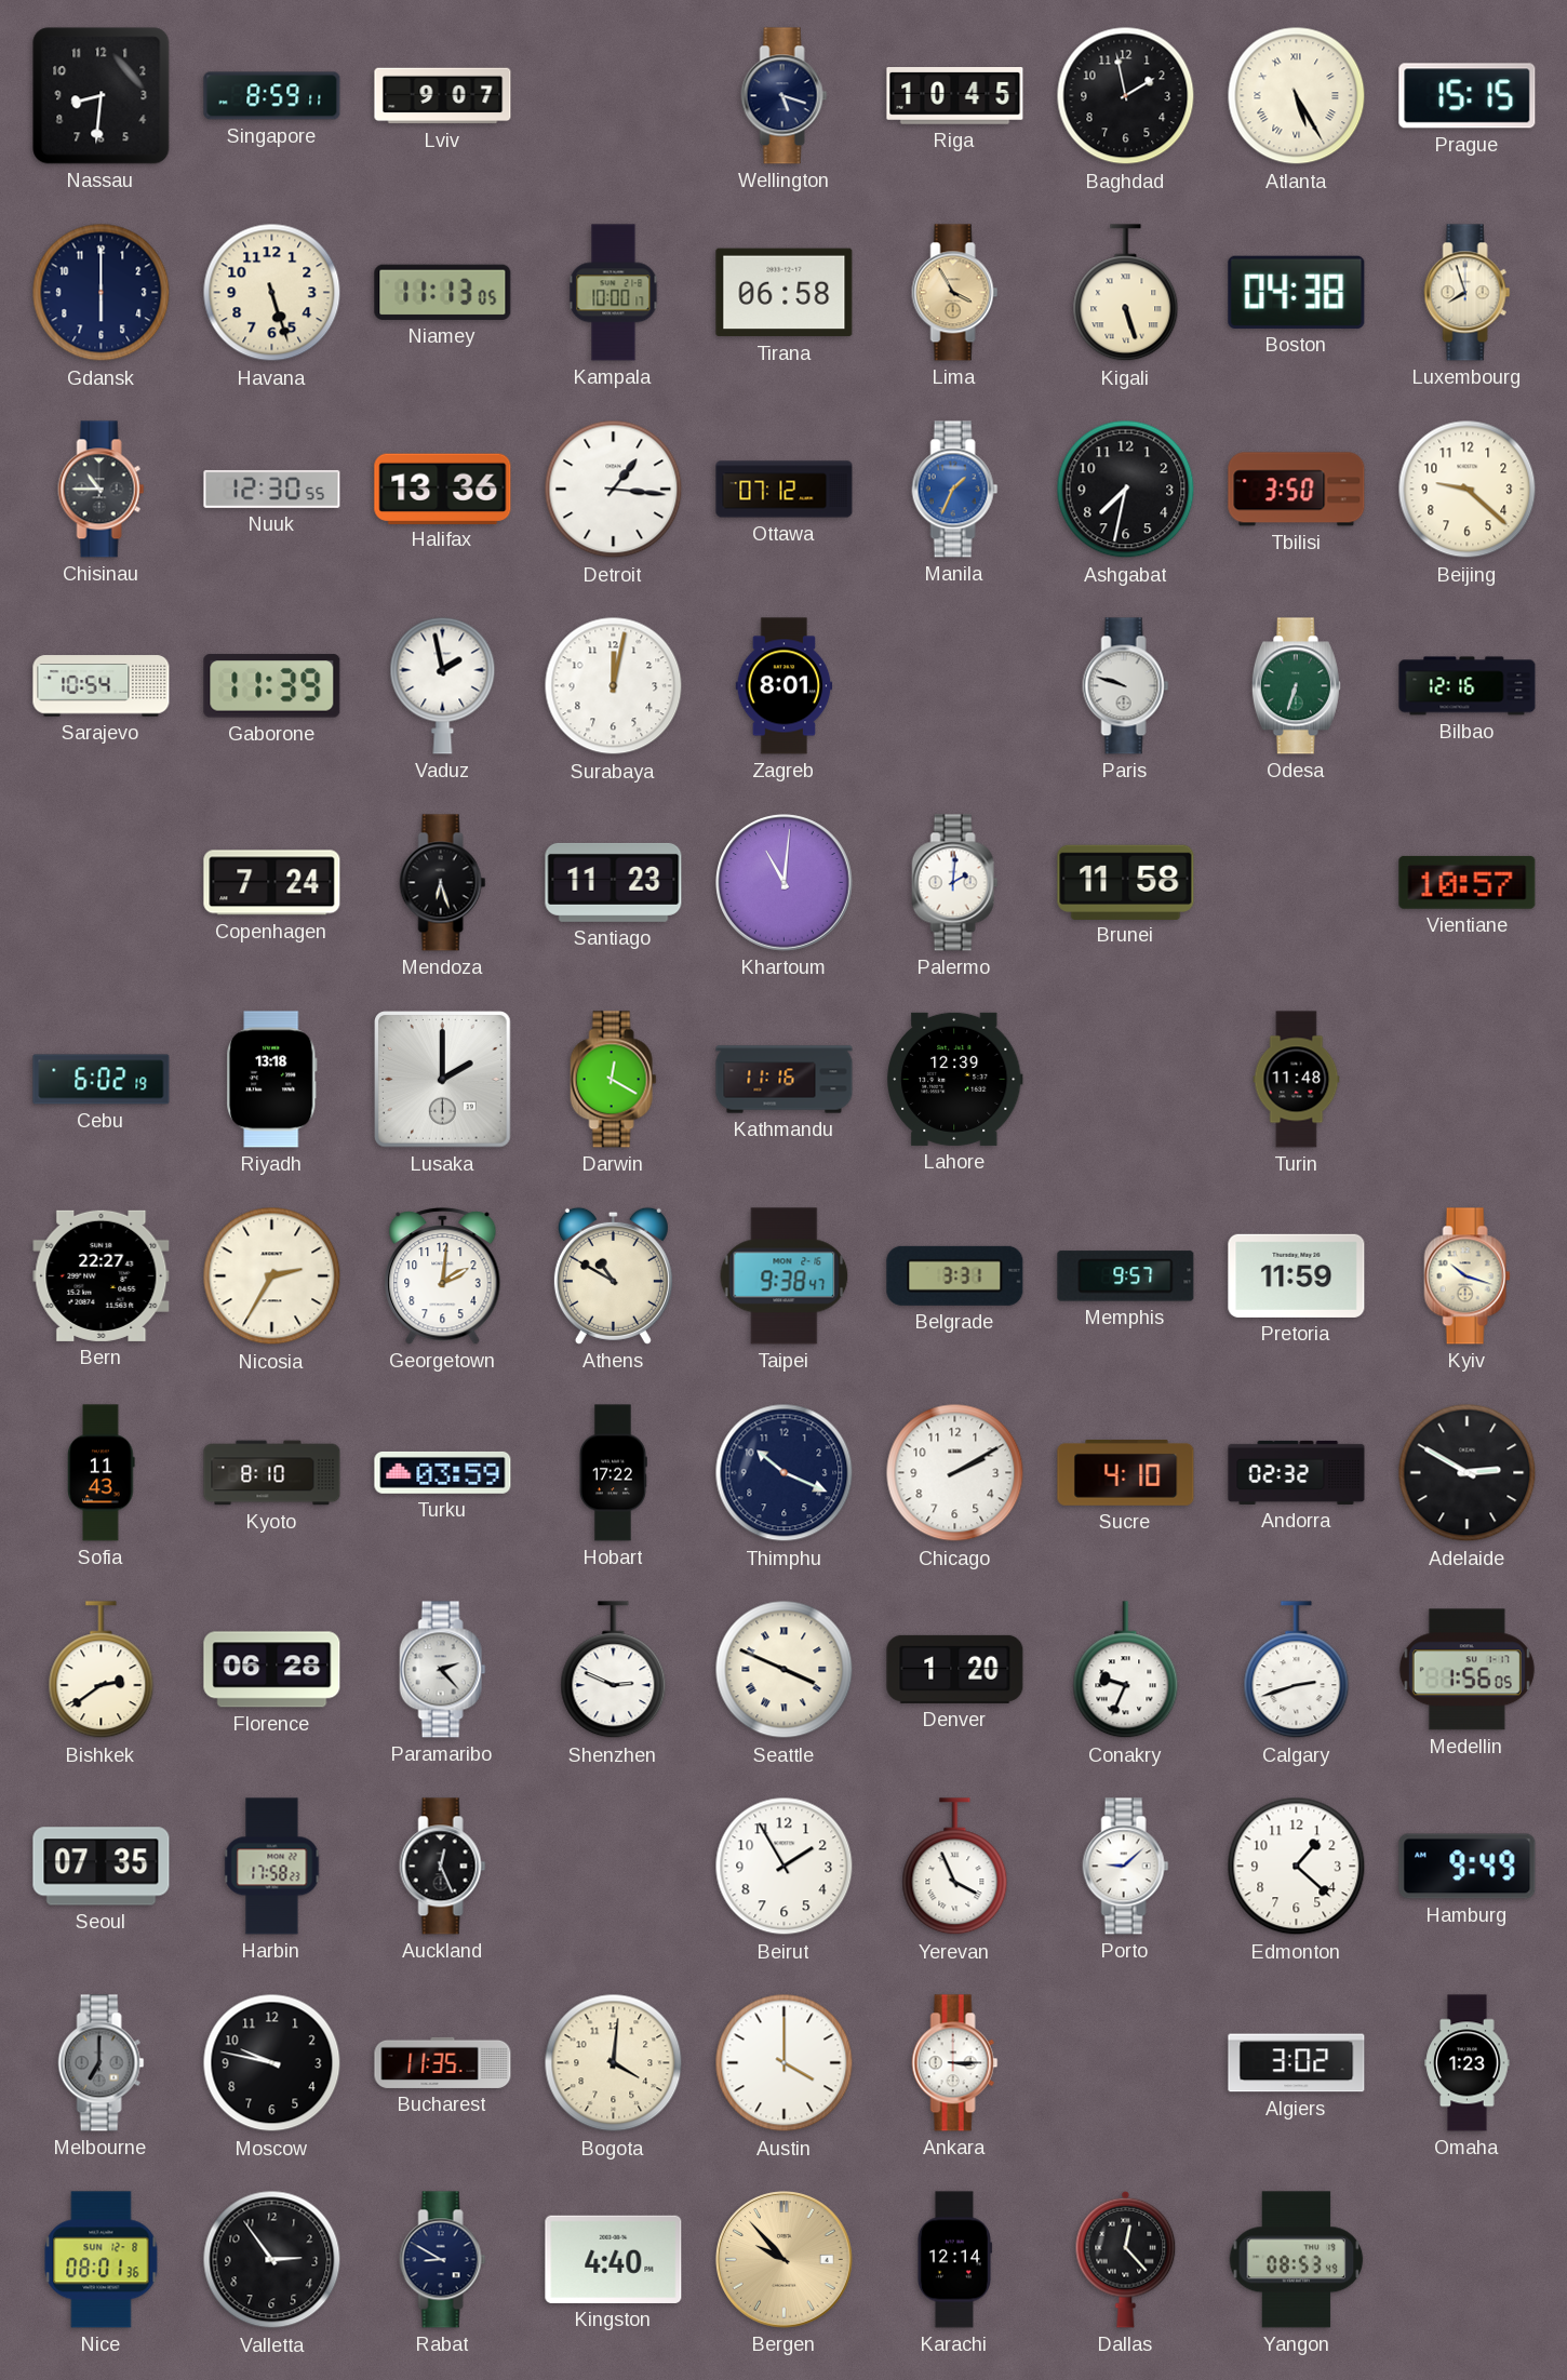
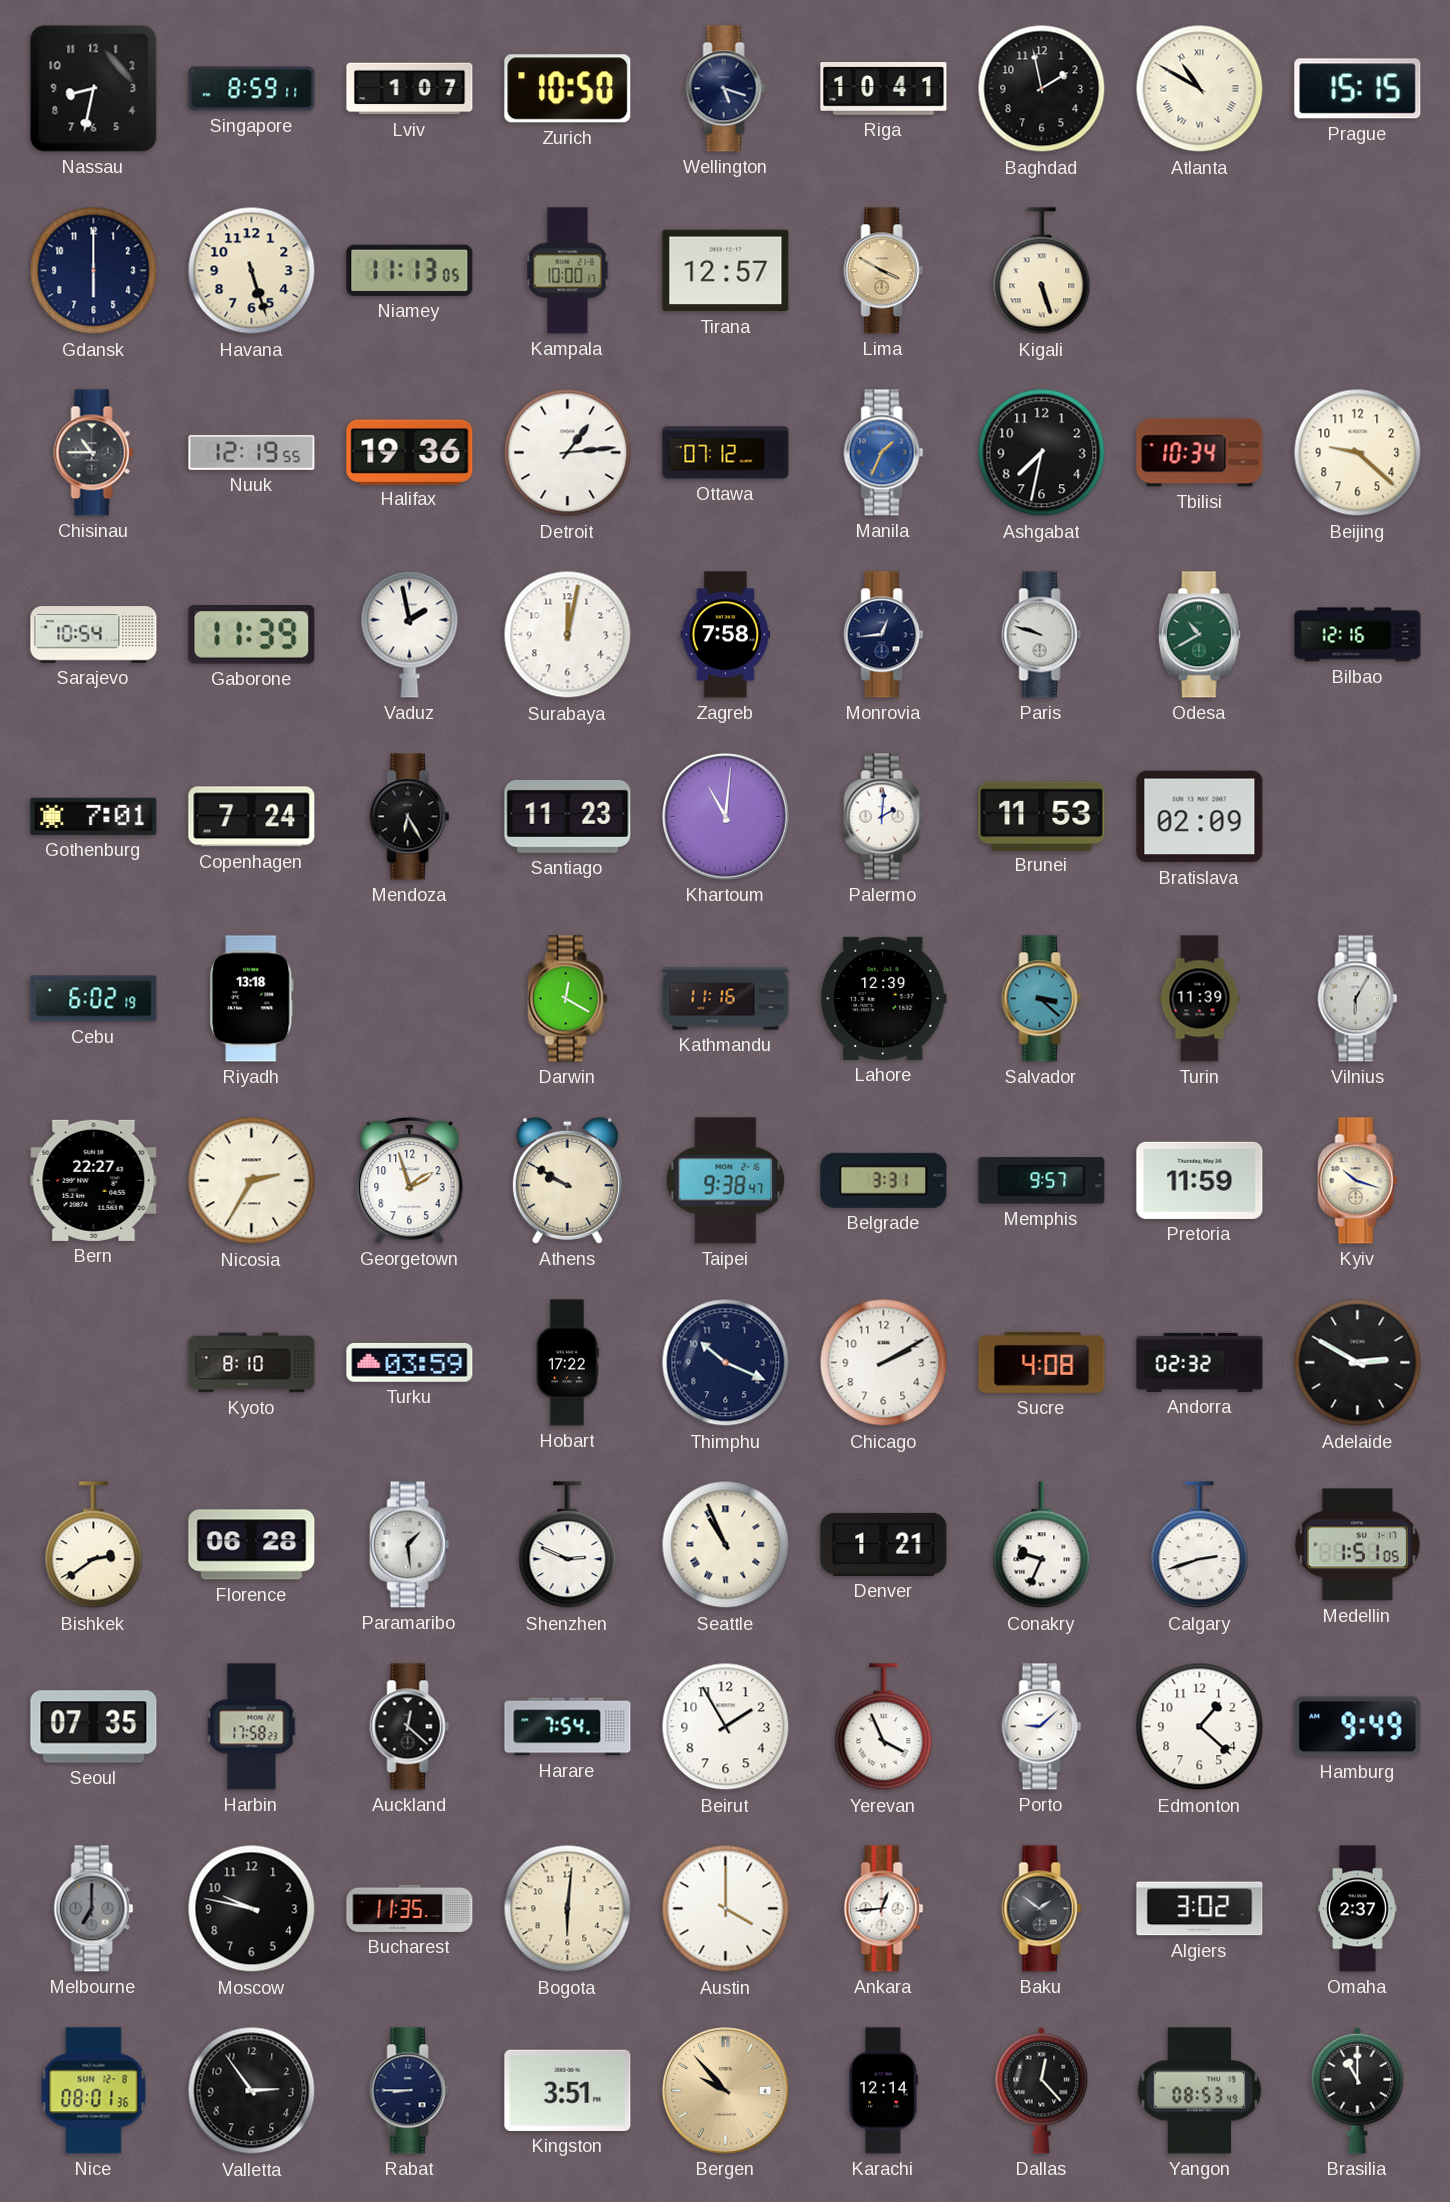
Nassau: 8:31 -> 8:32
Lviv: 9:07 -> 1:07
Zurich: none -> 10:50
Riga: 10:45 -> 10:41
Atlanta: 5:25 -> 10:50
Tirana: 06:58 -> 12:57
Lima: 3:55 -> 3:50
Boston: 04:38 -> none
Luxembourg: 7:57 -> none
Nuuk: 12:30 -> 12:19
Halifax: 13:36 -> 19:36
Detroit: 1:16 -> 1:14
Tbilisi: 3:50 -> 10:34
Zagreb: 8:01 -> 7:58
Monrovia: none -> 12:44
Odesa: 6:33 -> 10:40
Gothenburg: none -> 7:01
Mendoza: 6:27 -> 6:25
Brunei: 11:58 -> 11:53
Bratislava: none -> 02:09
Vientiane: 10:57 -> none
Lusaka: 2:00 -> none
Salvador: none -> 3:22
Turin: 11:48 -> 11:39
Vilnius: none -> 6:05
Georgetown: 2:01 -> 1:57
Athens: 10:50 -> 9:50
Sofia: 11:43 -> none
Sucre: 4:10 -> 4:08
Paramaribo: 2:23 -> 1:29
Seattle: 3:49 -> 10:56
Denver: 1:20 -> 1:21
Medellin: 1:56 -> 1:51
Auckland: 12:26 -> 12:22
Harare: none -> 7:54
Bogota: 4:01 -> 6:01
Ankara: 3:15 -> 12:44
Baku: none -> 1:51
Omaha: 1:23 -> 2:37
Rabat: 8:50 -> 8:45
Kingston: 4:40 -> 3:51
Brasilia: none -> 11:00
